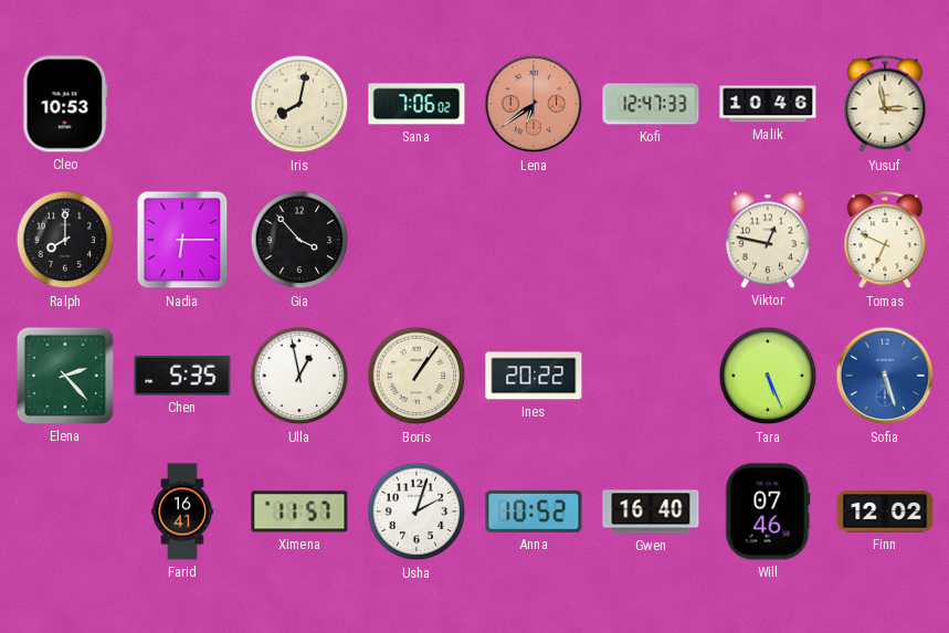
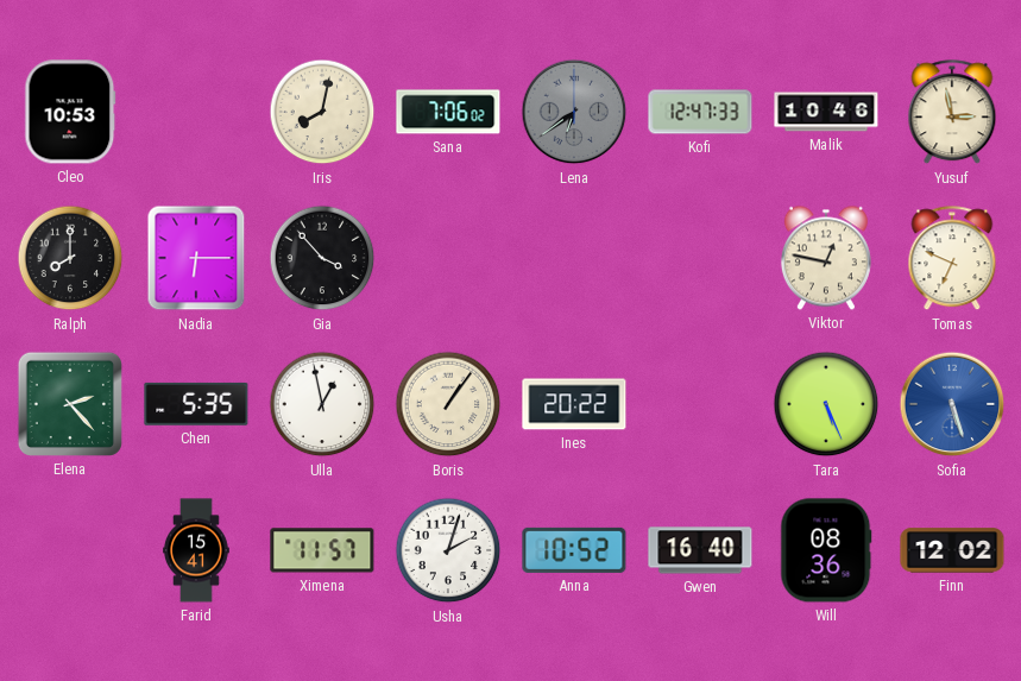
Lena dial: salmon -> grey
Farid: 16:41 -> 15:41
Will: 07:46 -> 08:36
